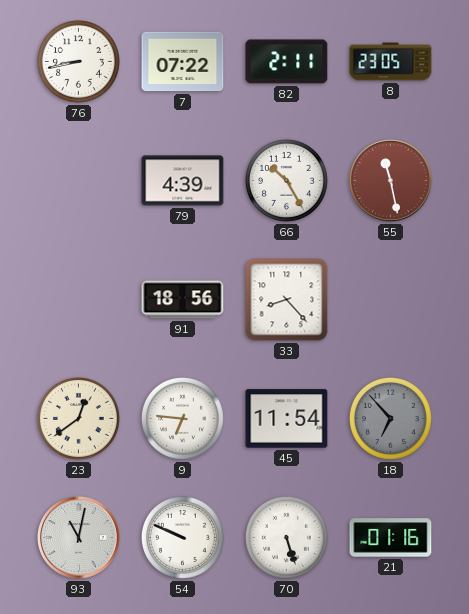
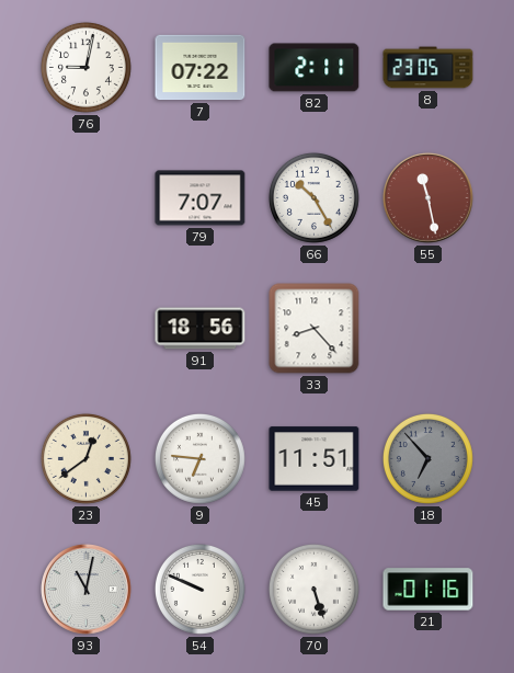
76: 8:43 -> 9:02
79: 4:39 -> 7:07
45: 11:54 -> 11:51
